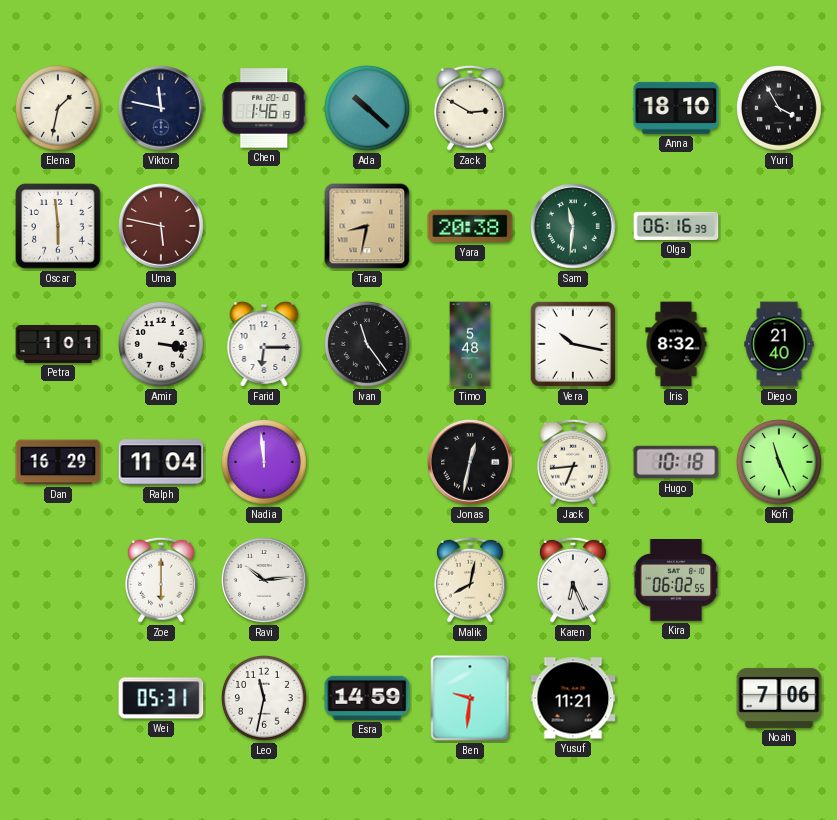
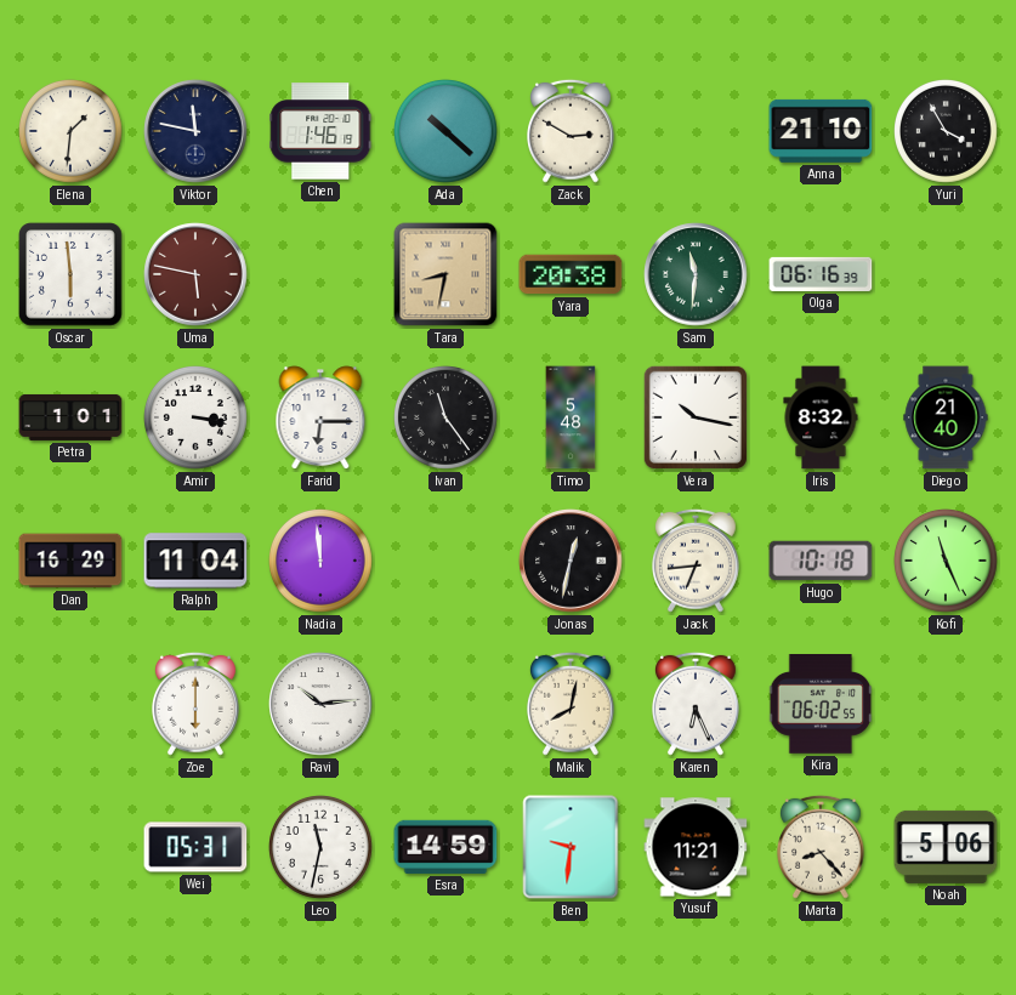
Elena: 1:32 -> 1:31
Anna: 18:10 -> 21:10
Marta: none -> 8:23
Noah: 7:06 -> 5:06
